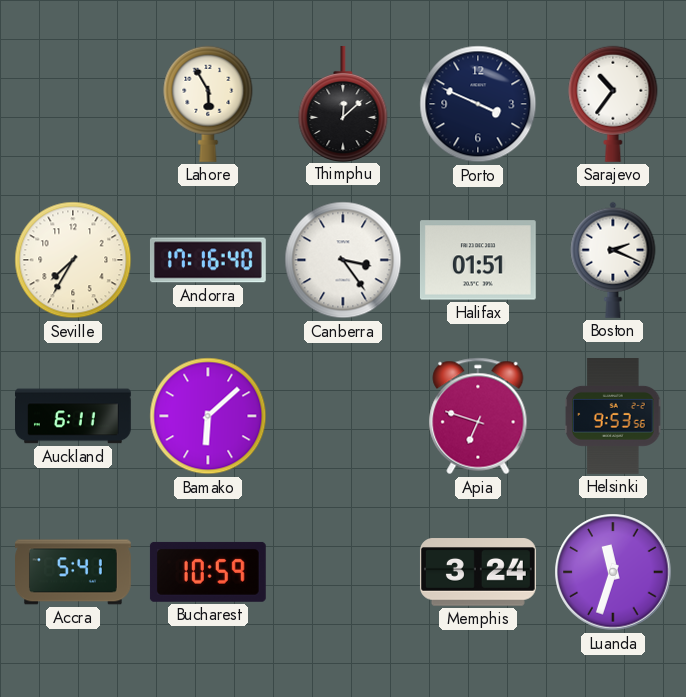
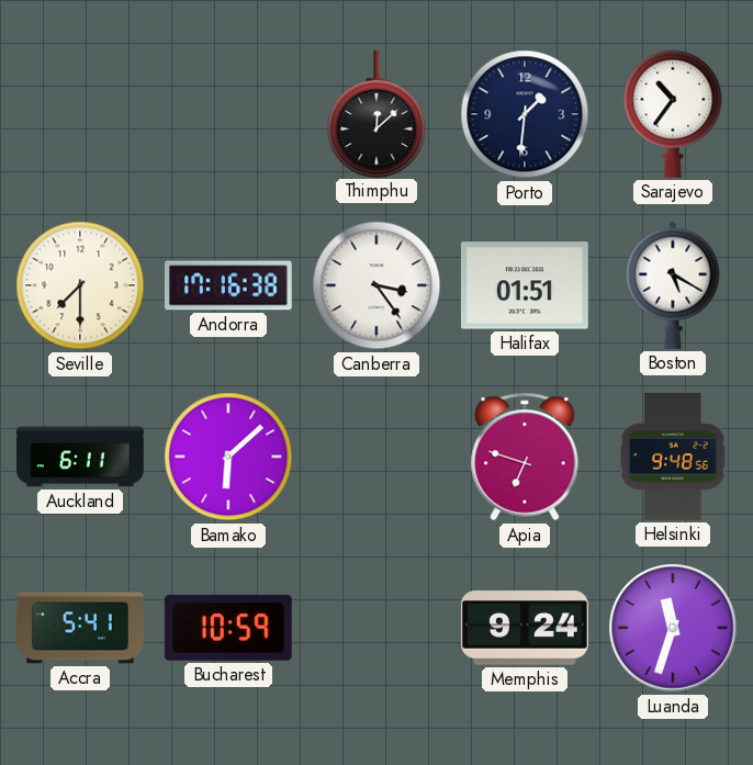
Lahore: 5:55 -> none
Porto: 3:49 -> 1:31
Seville: 7:35 -> 7:30
Andorra: 17:16:40 -> 17:16:38
Boston: 2:19 -> 5:20
Helsinki: 9:53 -> 9:48
Memphis: 3:24 -> 9:24
